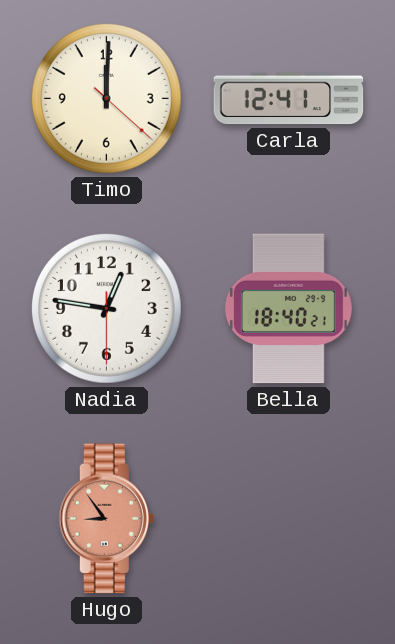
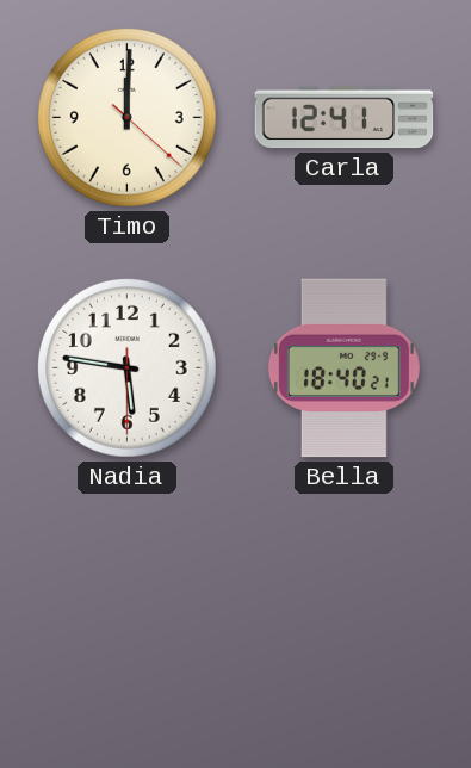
Nadia: 12:46 -> 5:46
Hugo: 8:54 -> none
